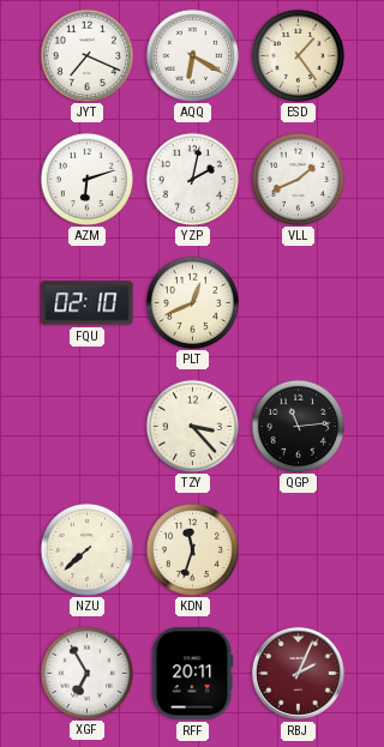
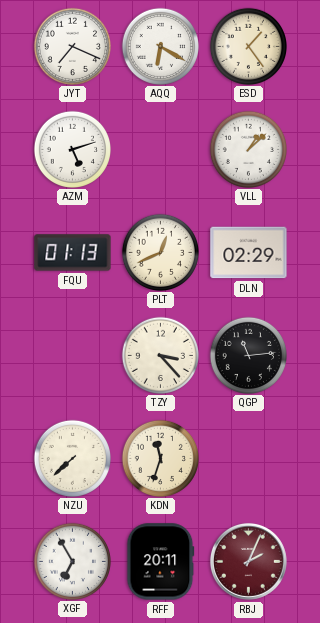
AZM: 6:12 -> 5:12
YZP: 2:02 -> none
VLL: 1:41 -> 1:08
FQU: 02:10 -> 01:13
DLN: none -> 02:29
